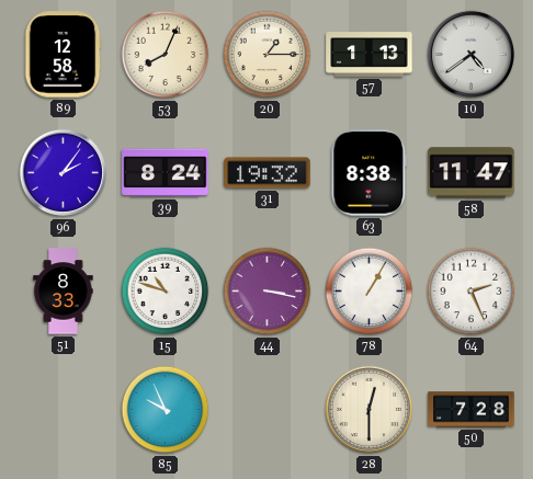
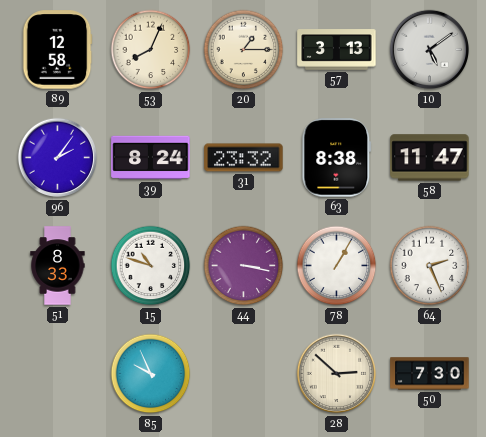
57: 1:13 -> 3:13
10: 4:39 -> 5:09
31: 19:32 -> 23:32
28: 12:30 -> 2:52
50: 7:28 -> 7:30
